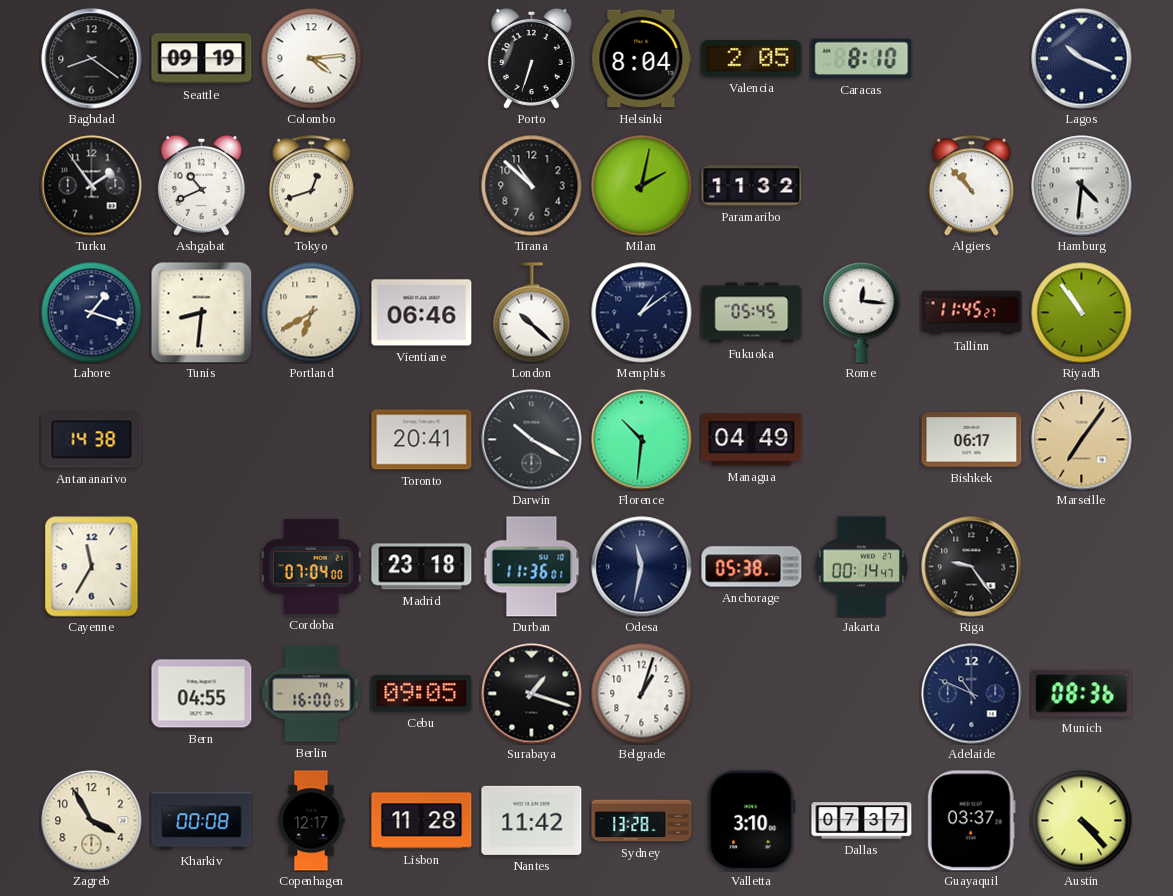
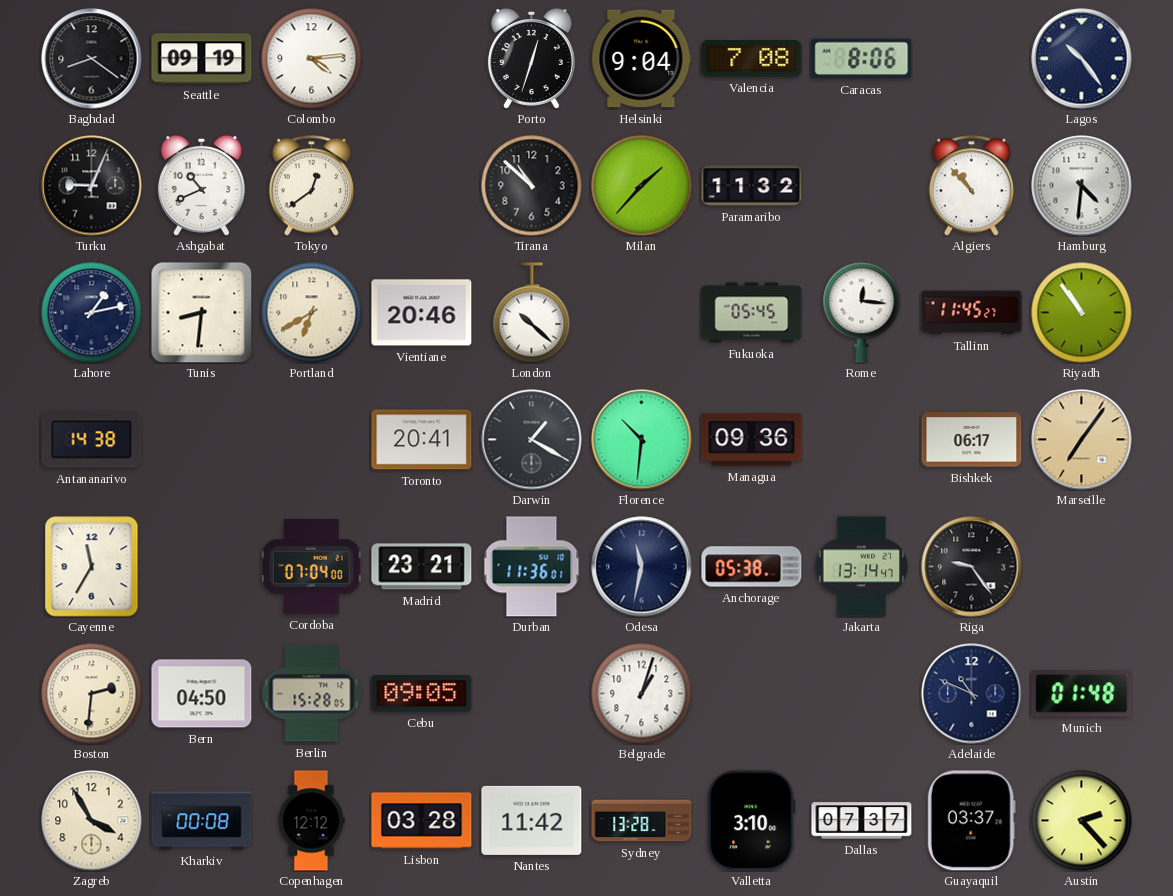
Porto: 6:33 -> 12:33
Helsinki: 8:04 -> 9:04
Valencia: 2:05 -> 7:08
Caracas: 8:10 -> 8:06
Lagos: 10:19 -> 10:24
Turku: 1:54 -> 9:04
Tokyo: 12:42 -> 12:39
Milan: 2:02 -> 1:37
Lahore: 1:18 -> 1:13
Vientiane: 06:46 -> 20:46
Memphis: 1:09 -> none
Darwin: 10:20 -> 1:20
Managua: 04:49 -> 09:36
Madrid: 23:18 -> 23:21
Jakarta: 00:14 -> 13:14
Boston: none -> 2:31
Bern: 04:55 -> 04:50
Berlin: 16:00 -> 15:28
Surabaya: 1:18 -> none
Munich: 08:36 -> 01:48
Copenhagen: 12:17 -> 12:12
Lisbon: 11:28 -> 03:28
Austin: 4:23 -> 2:23
